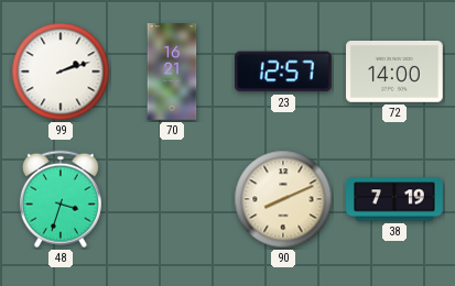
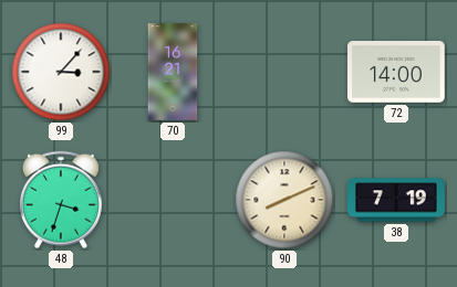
99: 2:12 -> 3:07
23: 12:57 -> none
